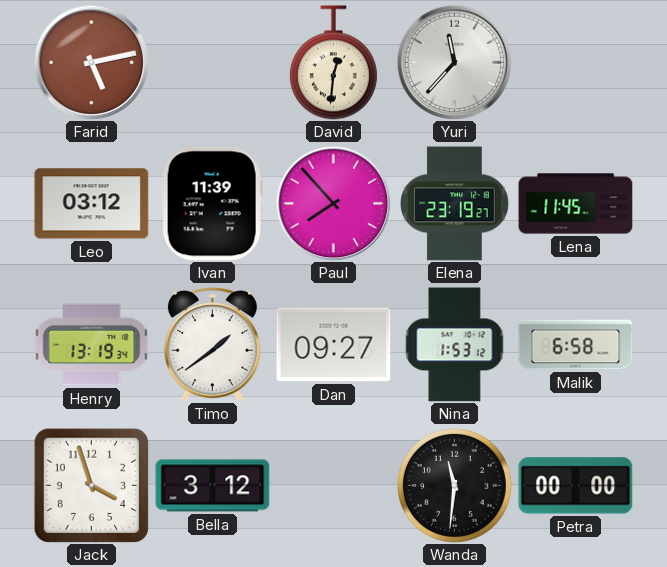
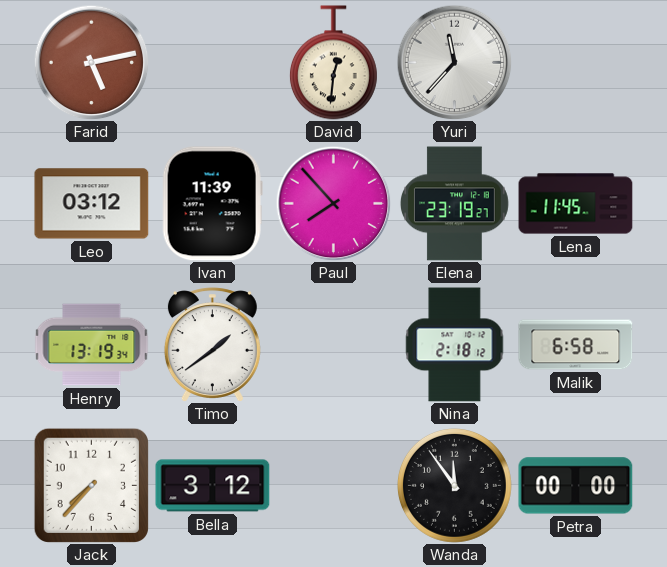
Dan: 09:27 -> none
Nina: 1:53 -> 2:18
Jack: 3:57 -> 7:37
Wanda: 11:31 -> 11:54
